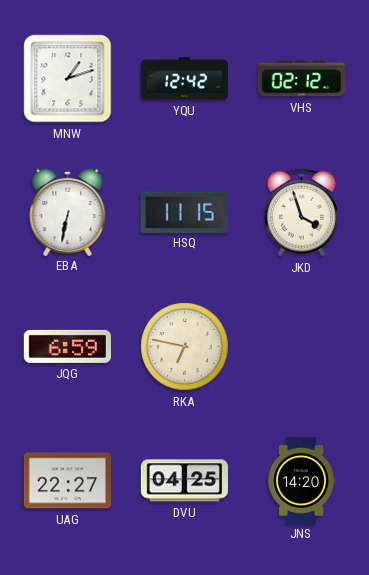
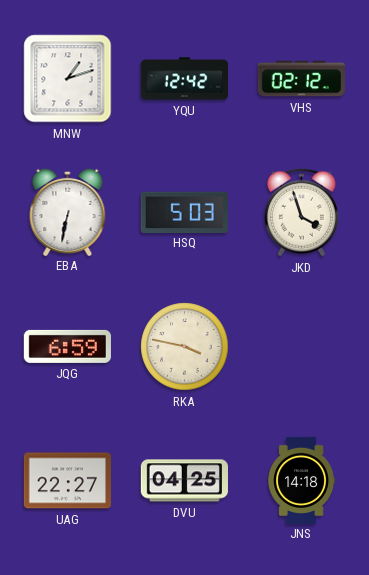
HSQ: 11:15 -> 5:03
RKA: 6:47 -> 3:47
JNS: 14:20 -> 14:18
